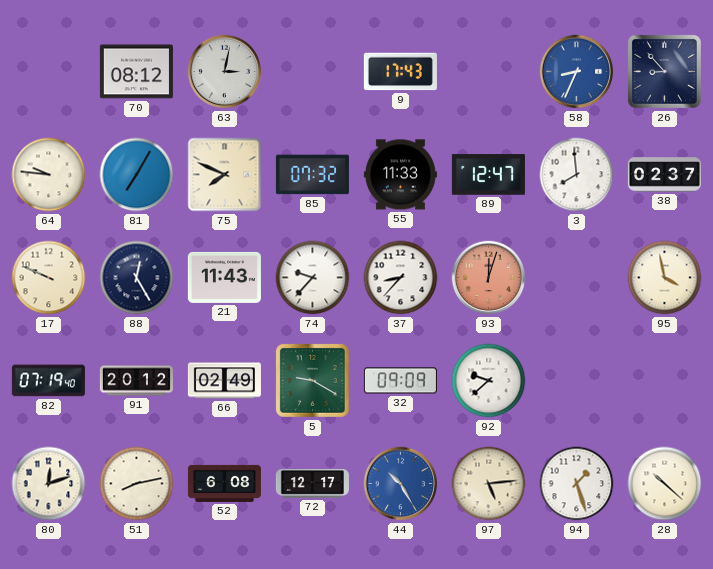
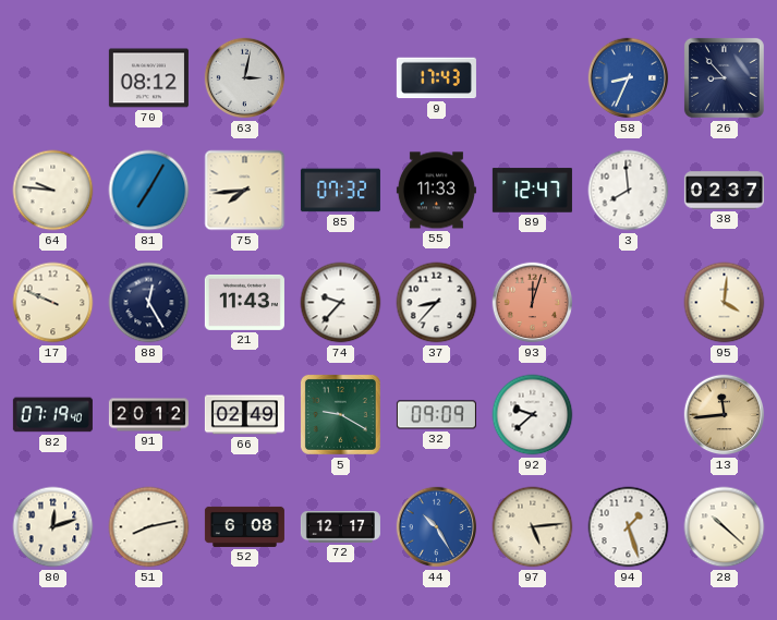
75: 7:49 -> 7:44
95: 3:58 -> 4:01
13: none -> 11:44
